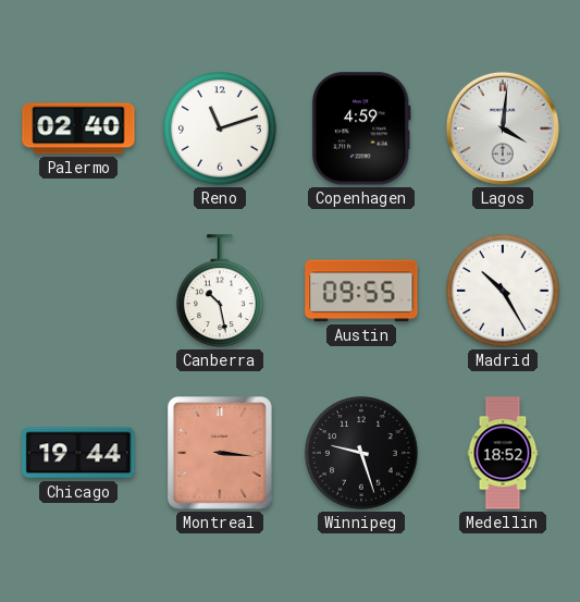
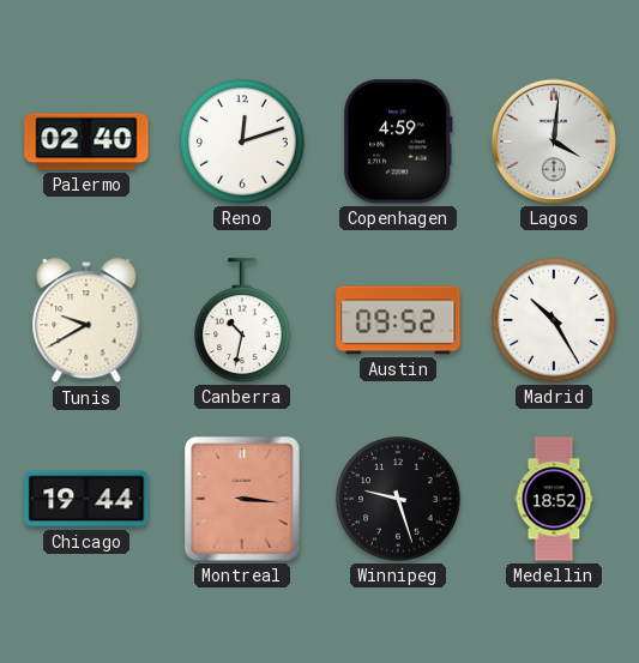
Reno: 11:12 -> 12:12
Tunis: none -> 9:40
Canberra: 10:28 -> 10:32
Austin: 09:55 -> 09:52
